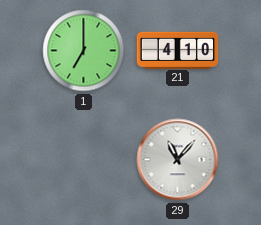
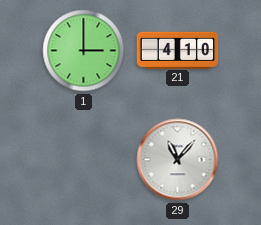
1: 7:00 -> 3:00
